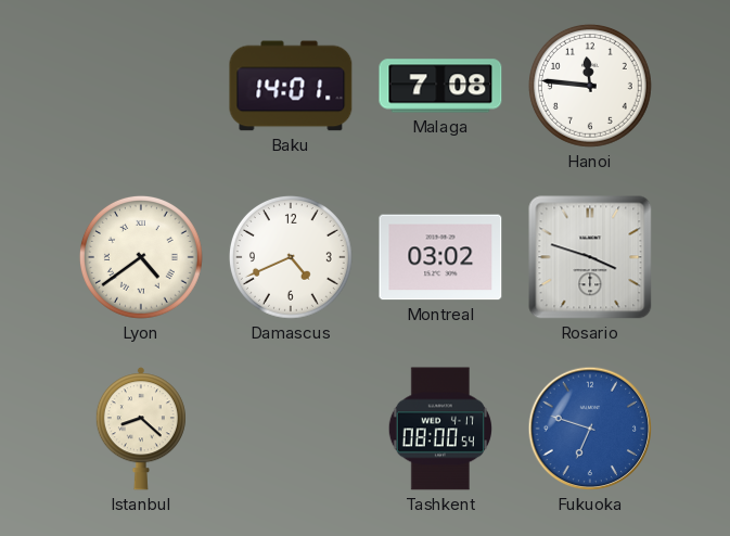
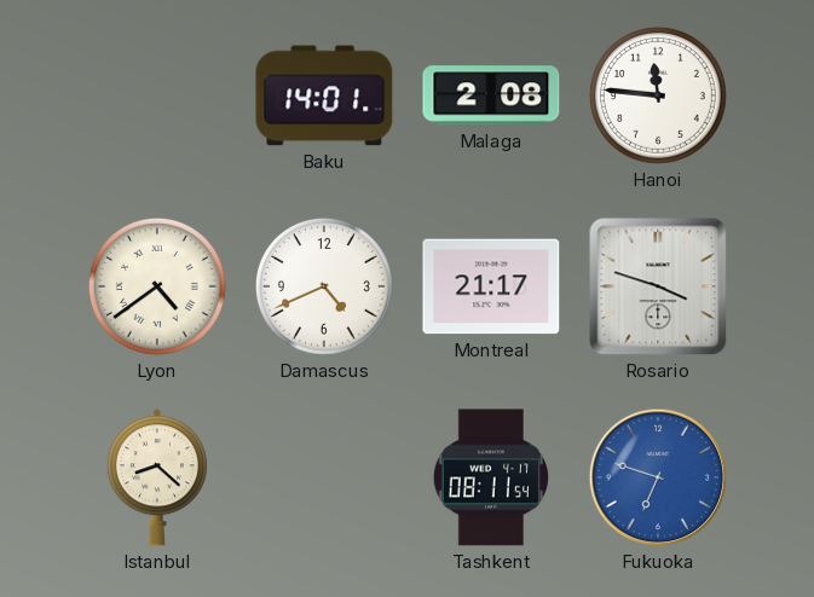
Malaga: 7:08 -> 2:08
Montreal: 03:02 -> 21:17
Tashkent: 08:00 -> 08:11
